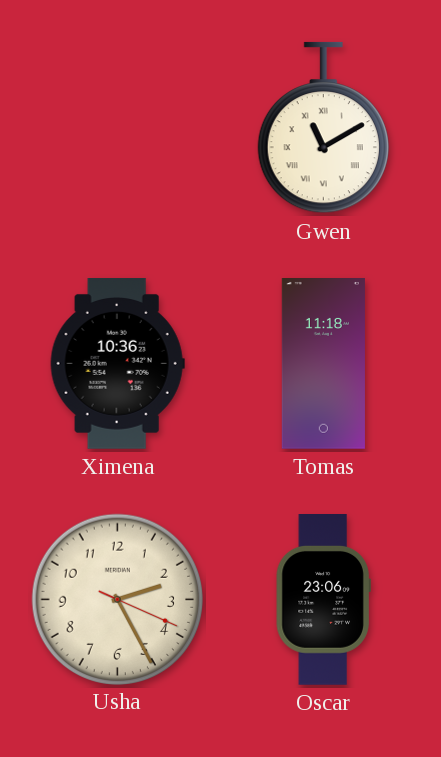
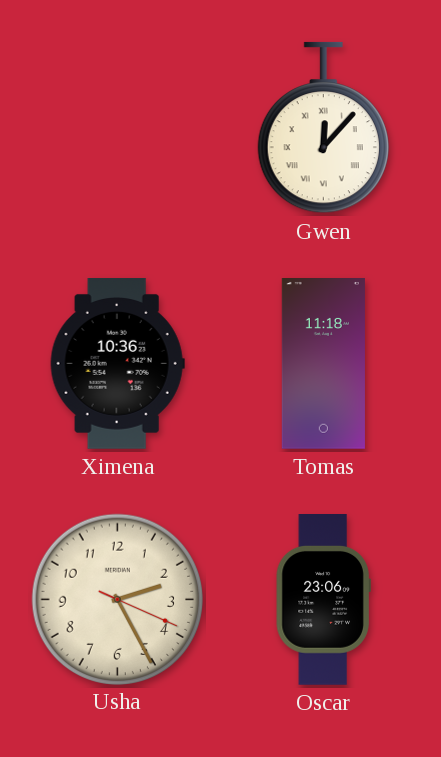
Gwen: 11:10 -> 12:07
